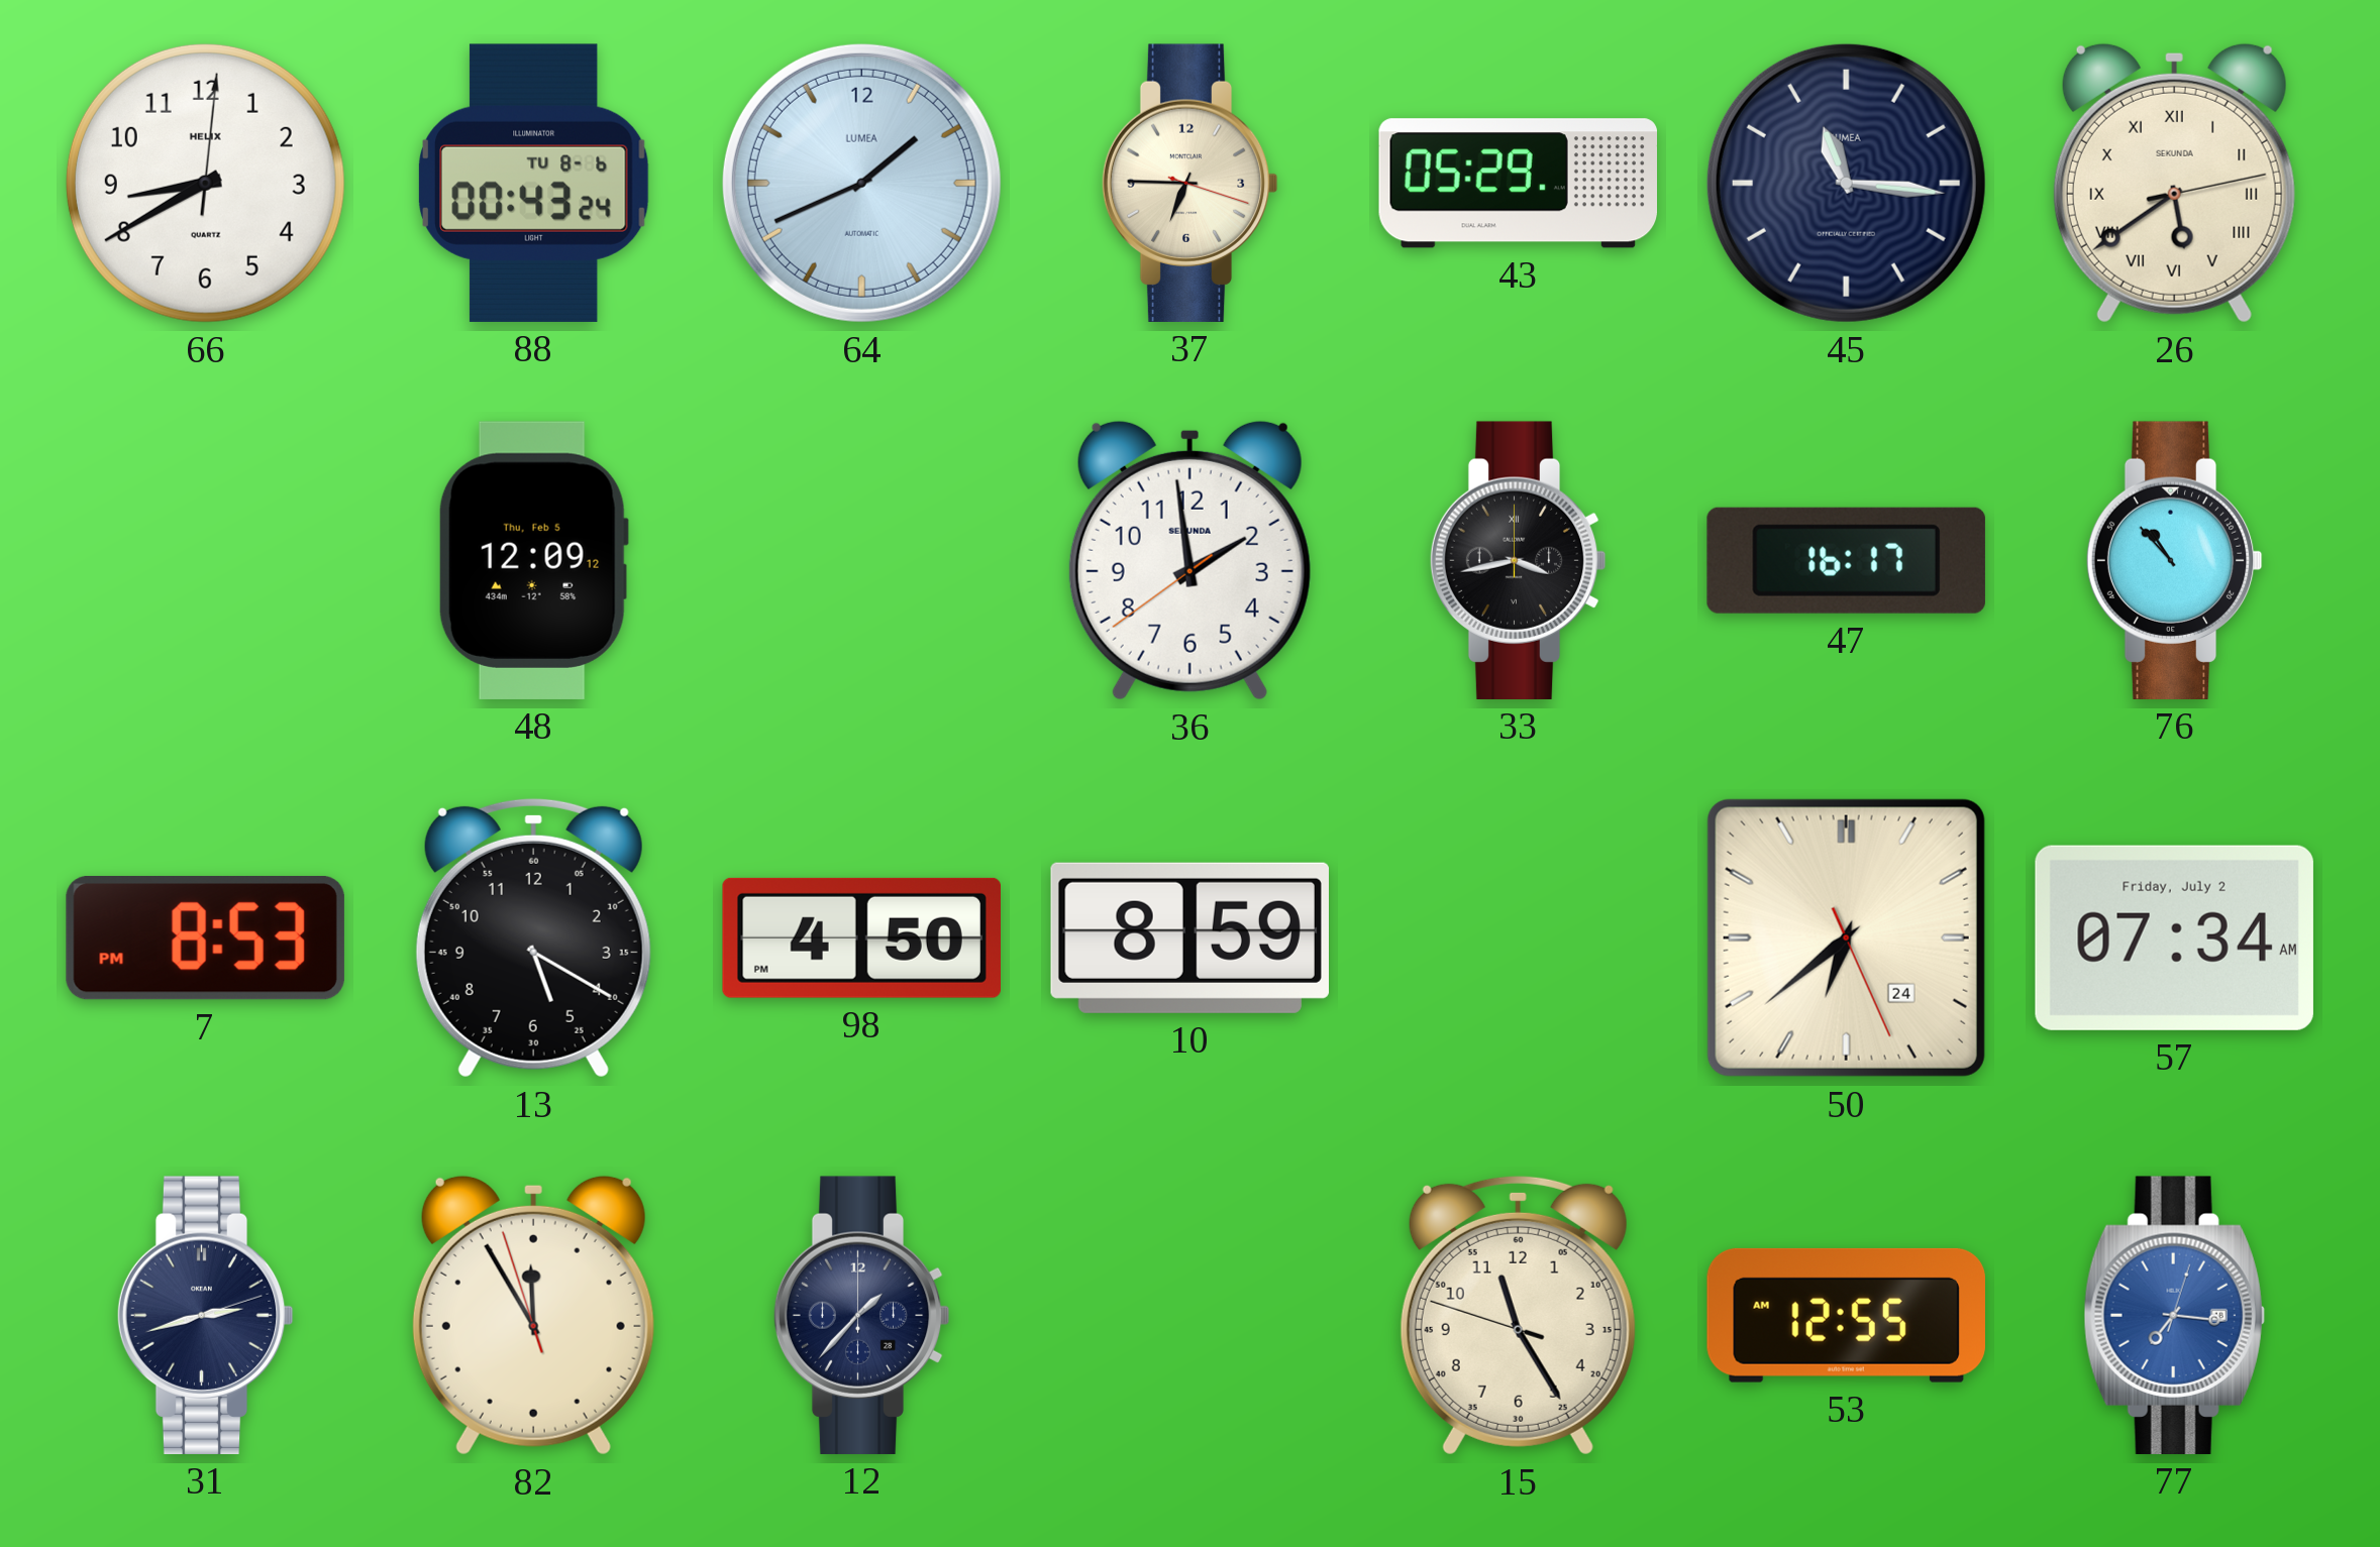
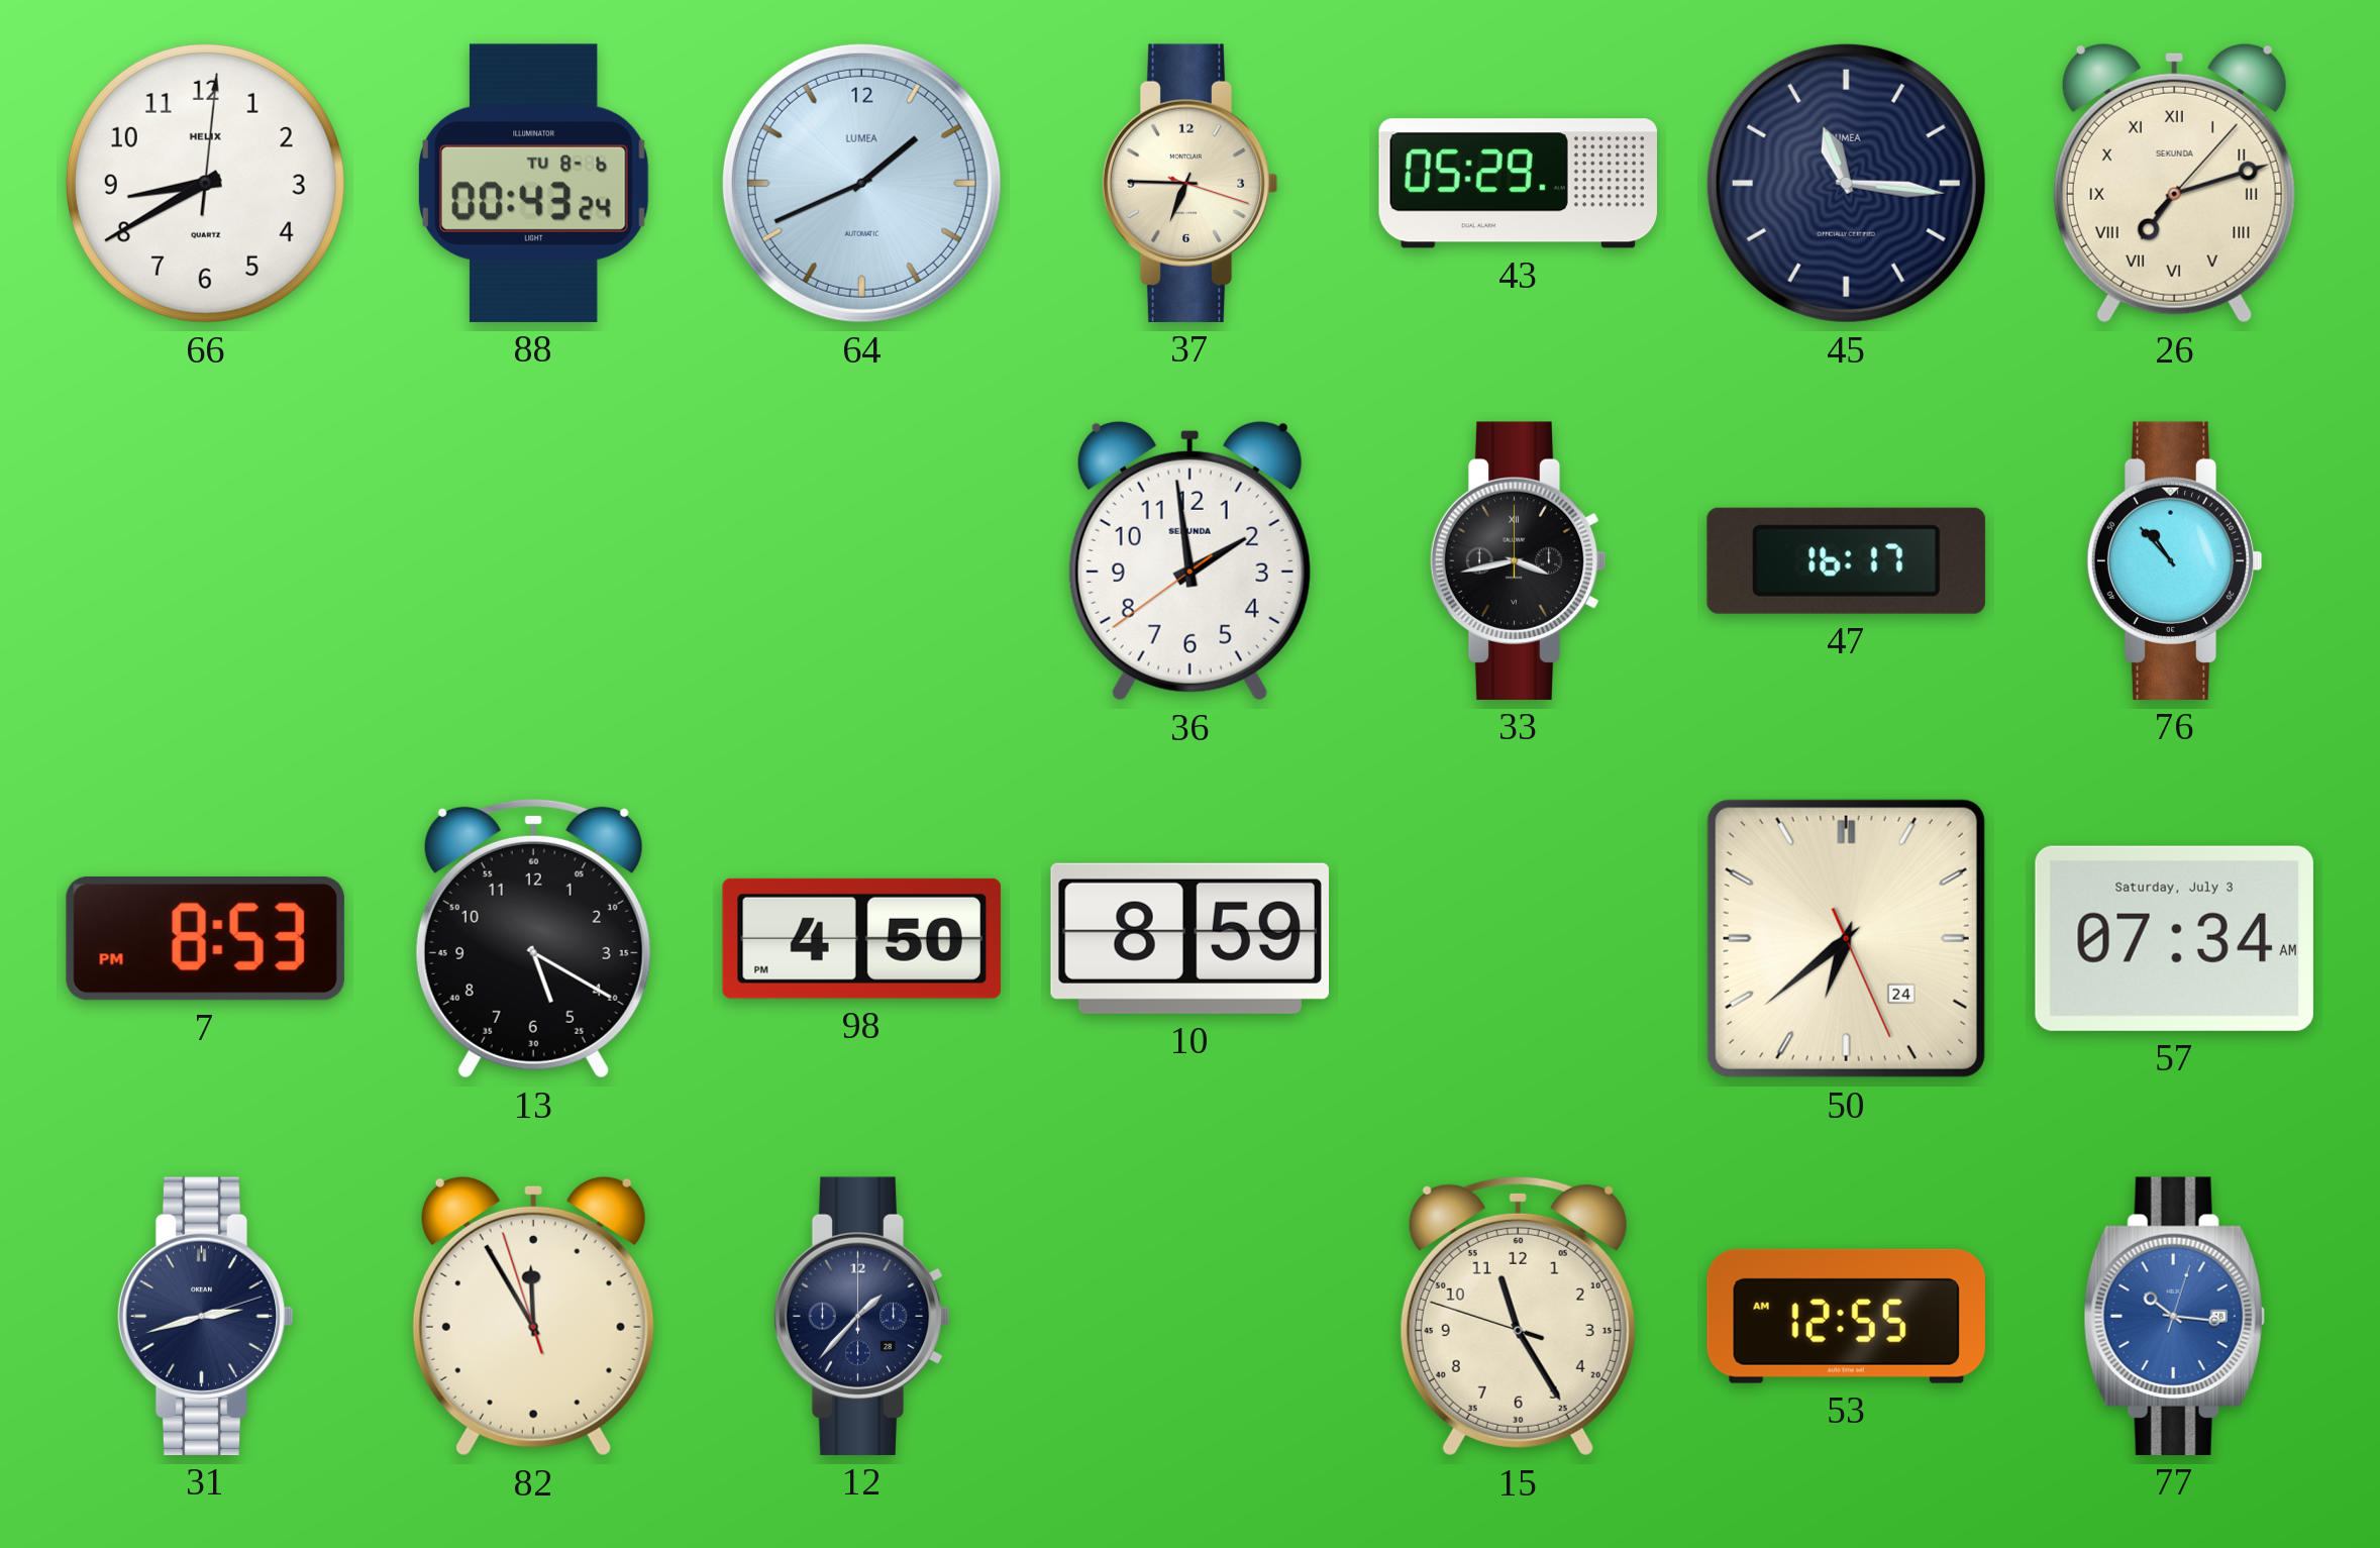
26: 5:39 -> 7:12
48: 12:09 -> none
57 date: Friday, July 2 -> Saturday, July 3
77: 7:16 -> 10:16
